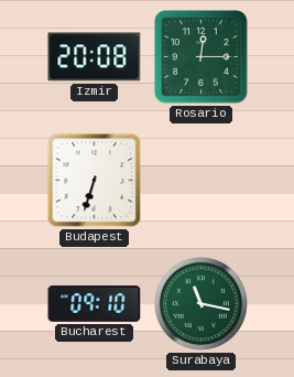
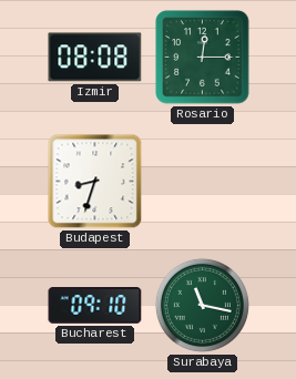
Izmir: 20:08 -> 08:08
Budapest: 6:33 -> 8:33
